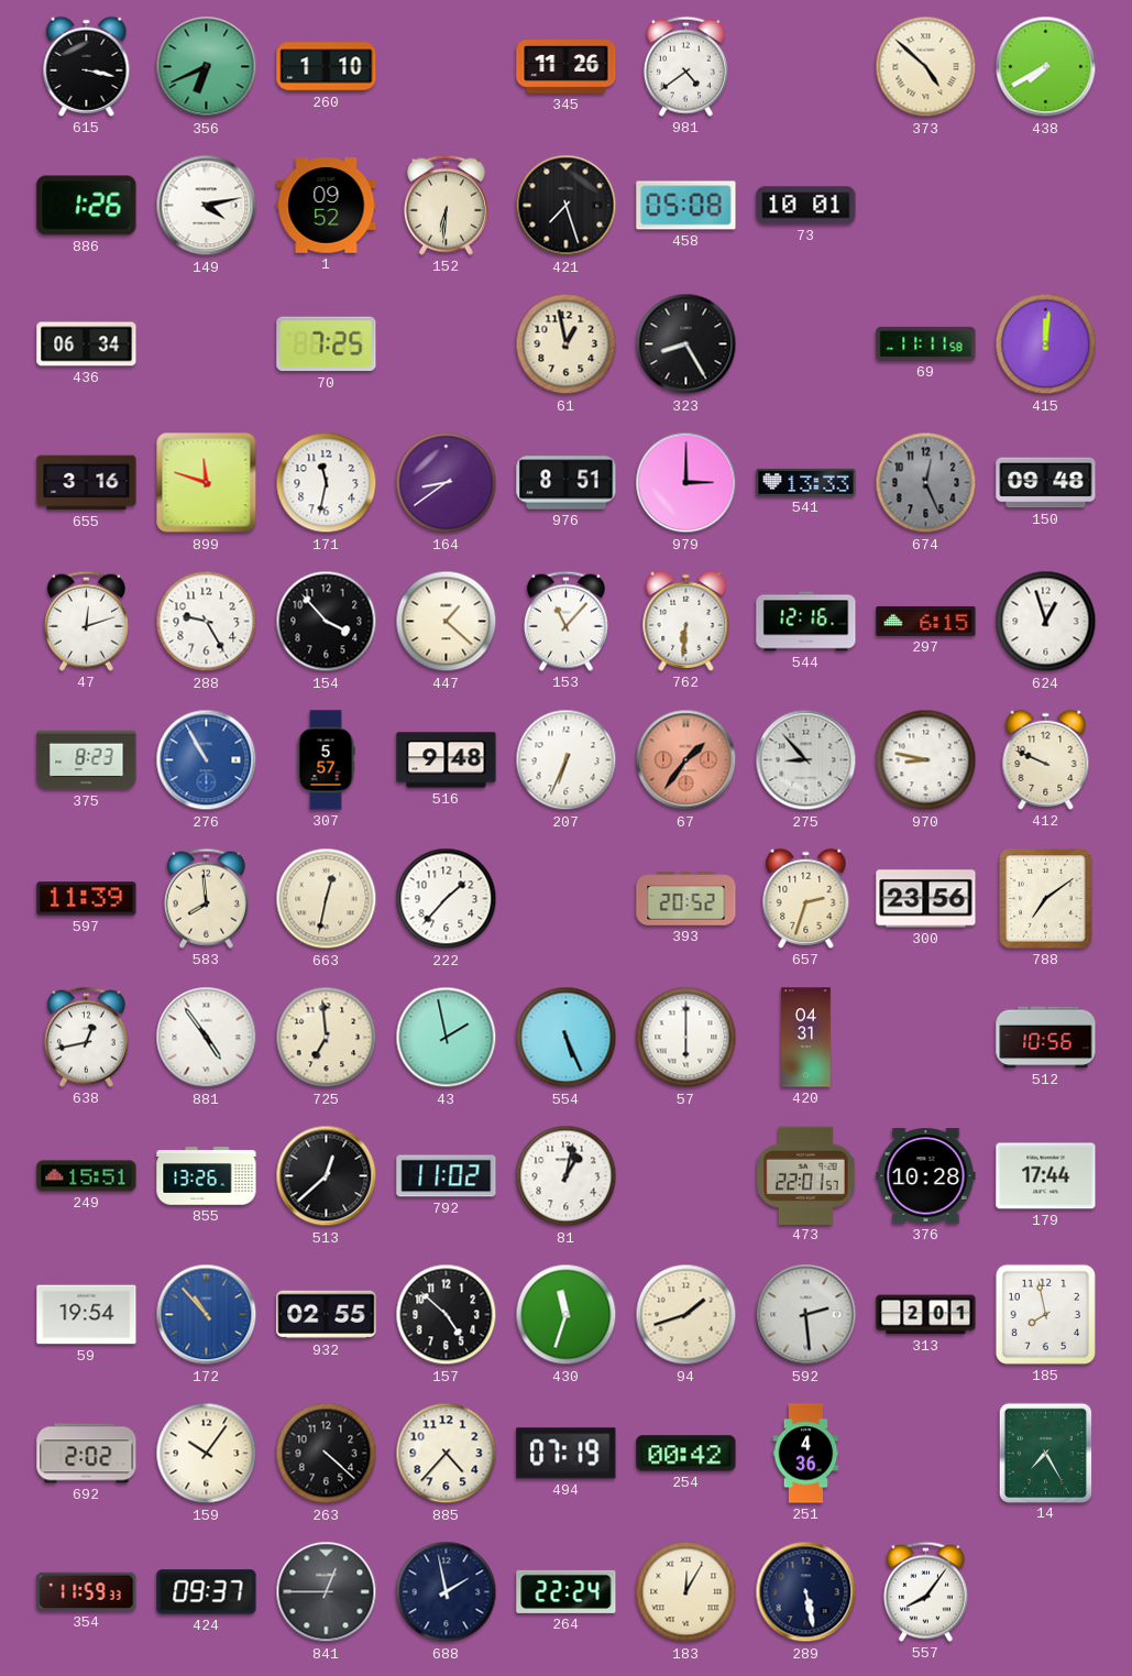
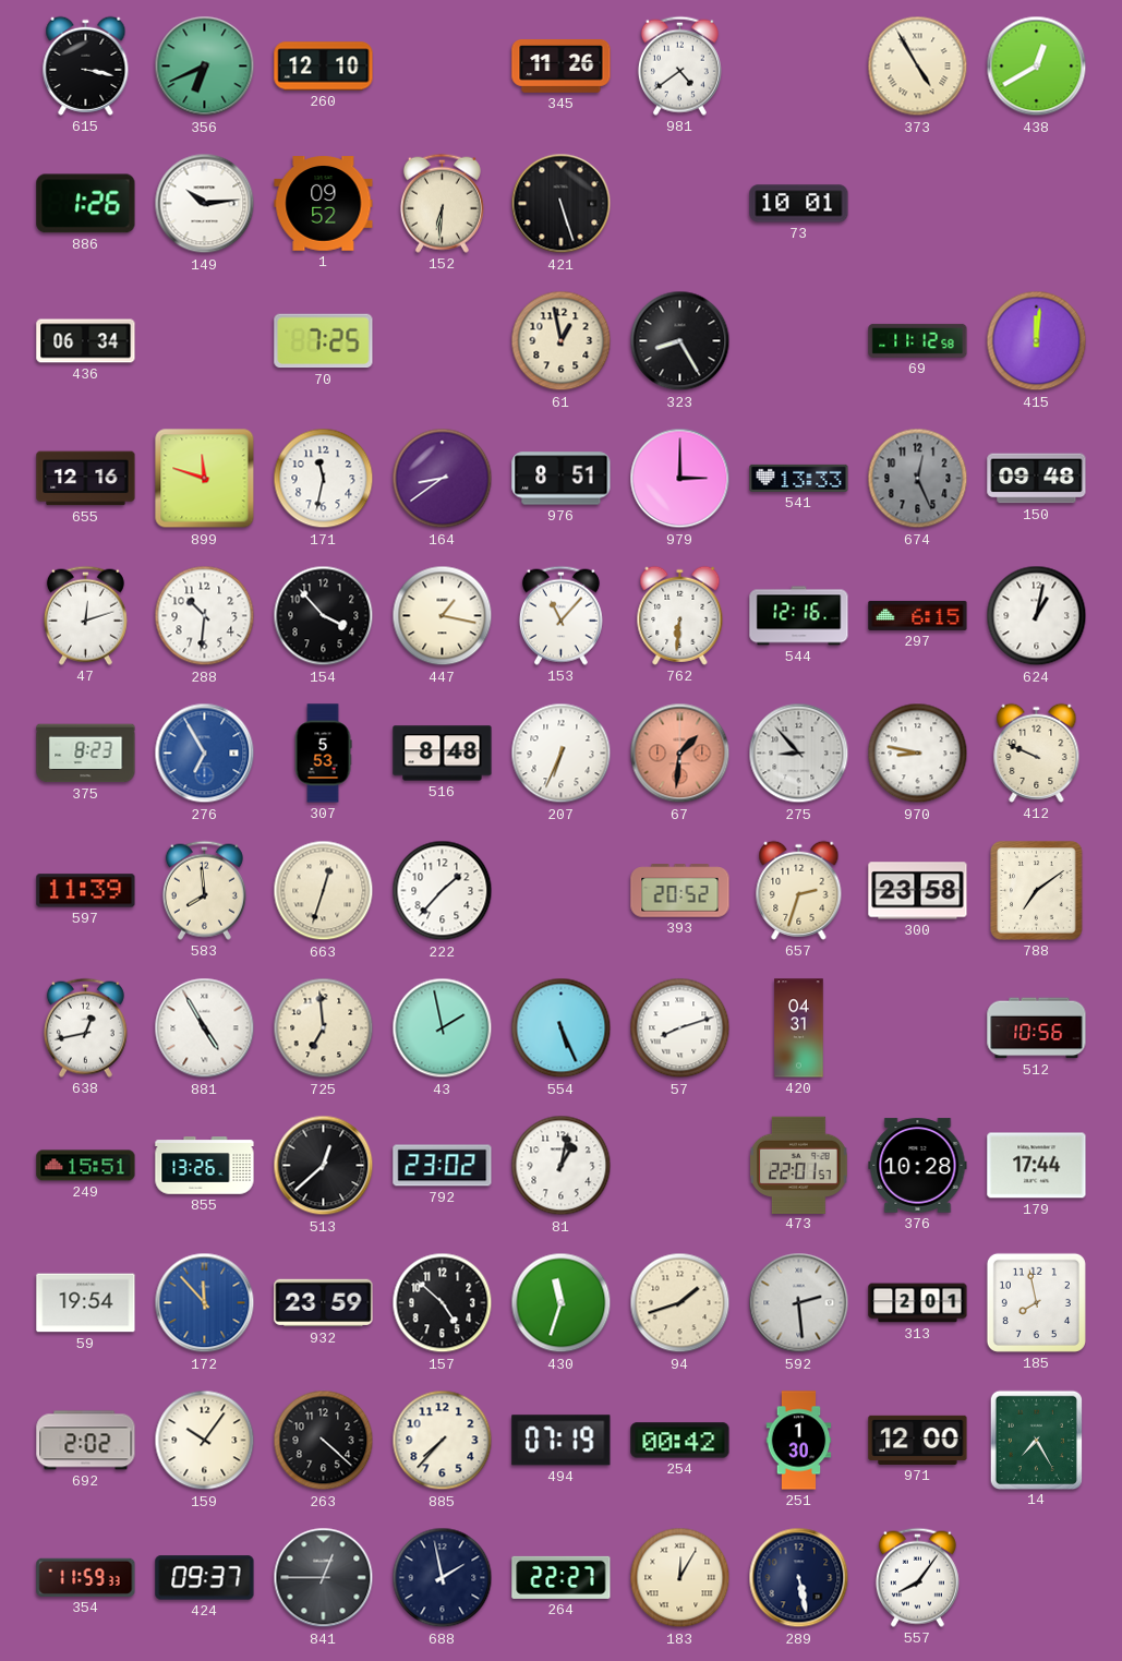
260: 1:10 -> 12:10
373: 4:52 -> 4:55
438: 7:40 -> 12:40
149: 4:13 -> 10:14
421: 7:27 -> 5:27
458: 05:08 -> none
69: 11:11 -> 11:12
655: 3:16 -> 12:16
288: 9:25 -> 10:31
447: 1:22 -> 1:17
624: 12:57 -> 1:02
276: 10:55 -> 6:55
307: 5:57 -> 5:53
516: 9:48 -> 8:48
67: 1:36 -> 1:31
663: 12:32 -> 12:33
300: 23:56 -> 23:58
881: 4:54 -> 4:55
57: 6:00 -> 8:12
792: 11:02 -> 23:02
172: 10:53 -> 11:53
932: 02:55 -> 23:59
885: 4:37 -> 7:37
251: 4:36 -> 1:30
971: none -> 12:00
264: 22:24 -> 22:27
